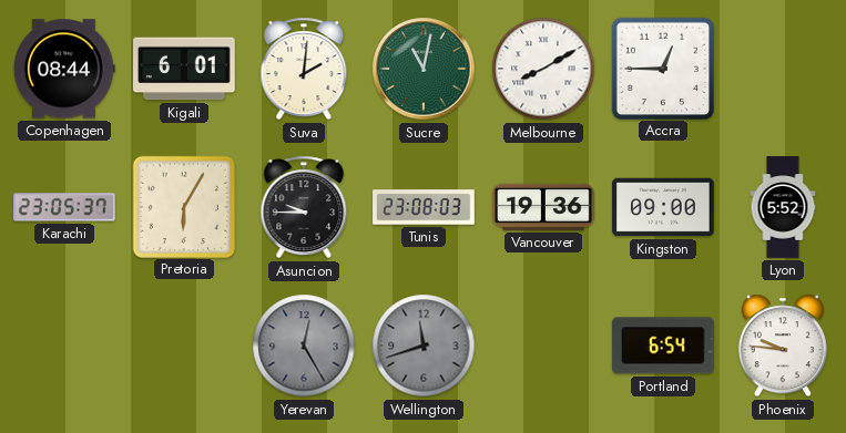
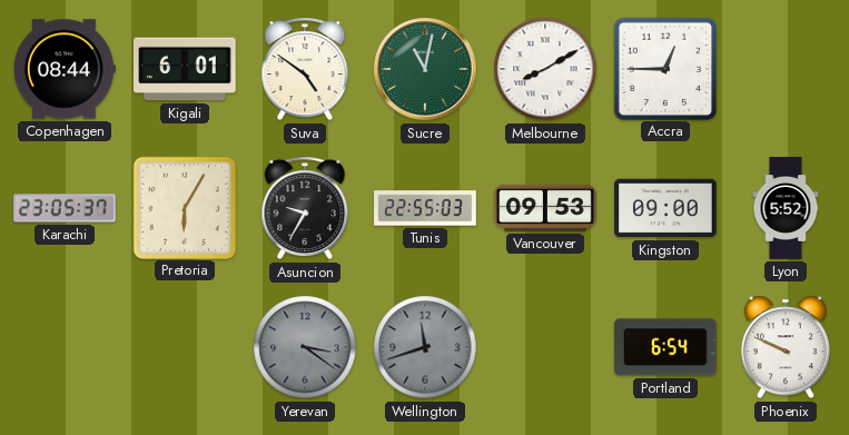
Suva: 2:01 -> 4:51
Asuncion: 9:45 -> 9:35
Tunis: 23:08 -> 22:55
Vancouver: 19:36 -> 09:53
Yerevan: 12:25 -> 3:21
Phoenix: 9:46 -> 9:49
